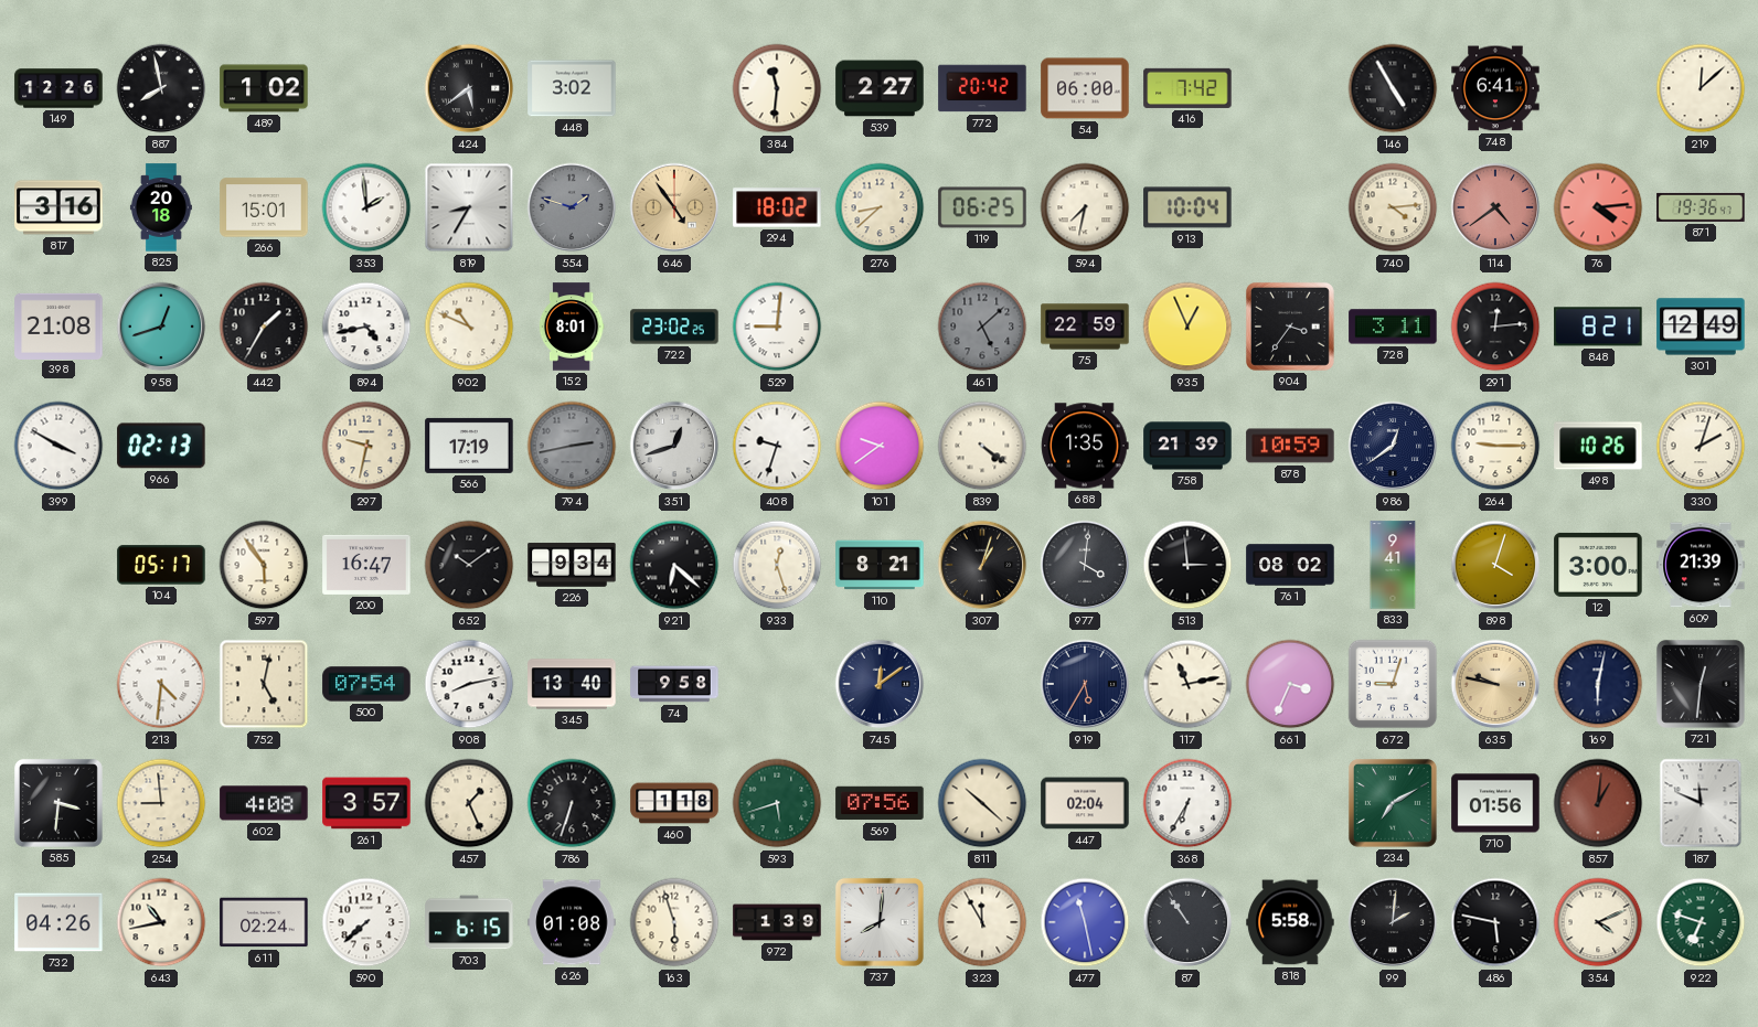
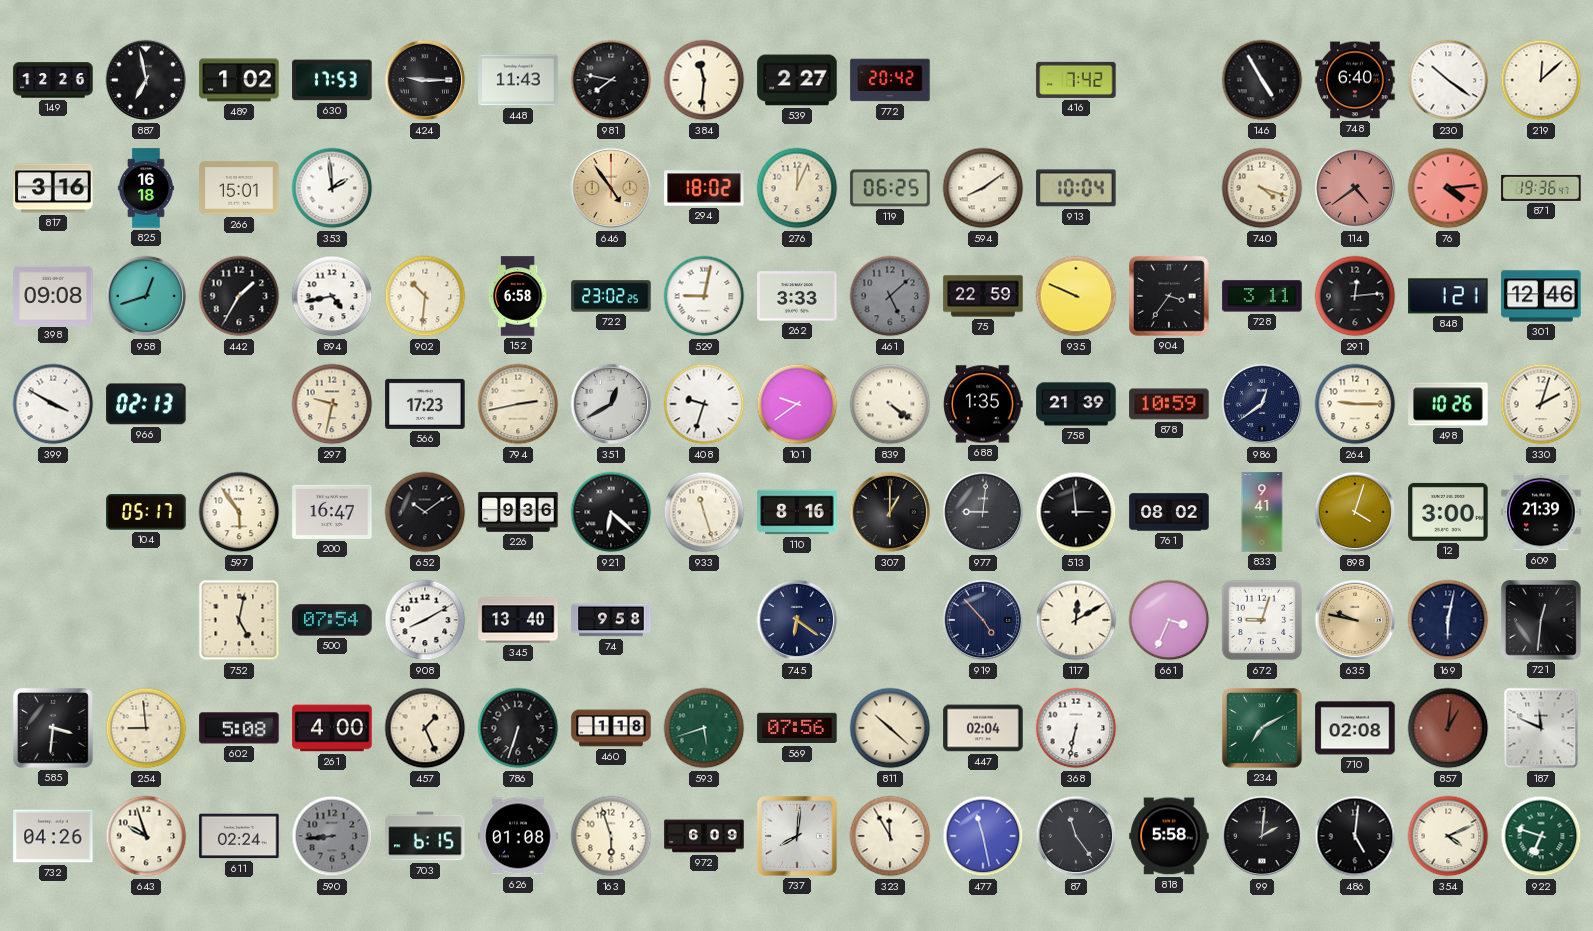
887: 7:58 -> 6:58
630: none -> 17:53
424: 5:39 -> 9:15
448: 3:02 -> 11:43
981: none -> 7:47
54: 06:00 -> none
748: 6:41 -> 6:40
230: none -> 10:21
825: 20:18 -> 16:18
819: 8:35 -> none
554: 1:48 -> none
276: 8:38 -> 12:04
594: 7:32 -> 8:09
740: 4:14 -> 4:18
398: 21:08 -> 09:08
902: 10:49 -> 10:31
152: 8:01 -> 6:58
529: 9:01 -> 9:02
262: none -> 3:33
935: 12:56 -> 9:49
848: 8:21 -> 1:21
301: 12:49 -> 12:46
566: 17:19 -> 17:23
794 dial: grey -> cream
351: 12:42 -> 12:40
226: 9:34 -> 9:36
933: 12:27 -> 11:27
110: 8:21 -> 8:16
307: 1:03 -> 1:00
977: 4:01 -> 9:01
213: 4:31 -> none
908: 8:13 -> 8:10
745: 12:09 -> 6:21
919: 5:35 -> 4:53
117: 11:13 -> 12:10
602: 4:08 -> 5:08
261: 3:57 -> 4:00
368: 6:35 -> 6:32
710: 01:56 -> 02:08
643: 10:43 -> 9:57
590: 7:38 -> 8:44
590 dial: white -> grey
972: 1:39 -> 6:09
87: 10:54 -> 11:24
486: 5:47 -> 5:01
